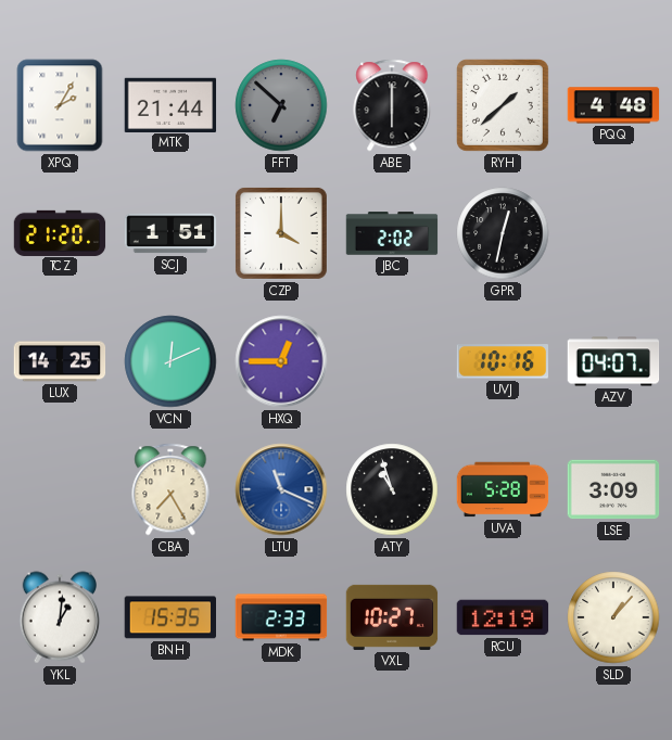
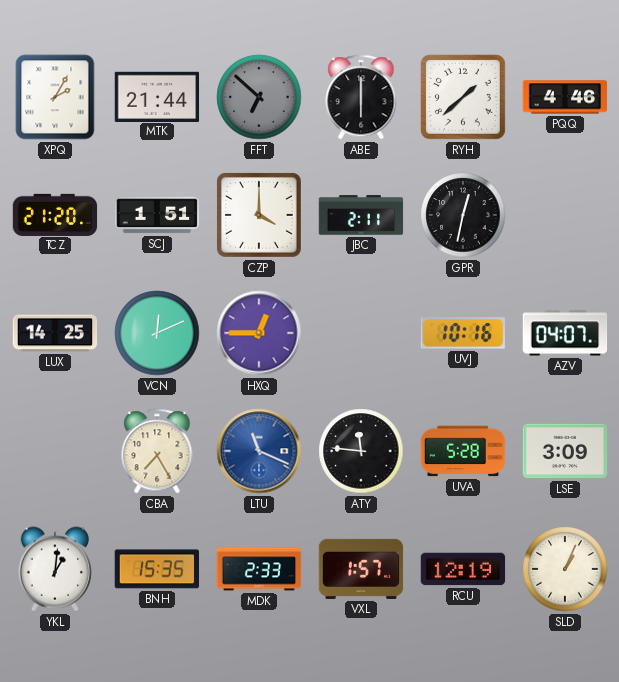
PQQ: 4:48 -> 4:46
JBC: 2:02 -> 2:11
ATY: 10:57 -> 11:46
VXL: 10:27 -> 1:57
SLD: 1:07 -> 1:04
